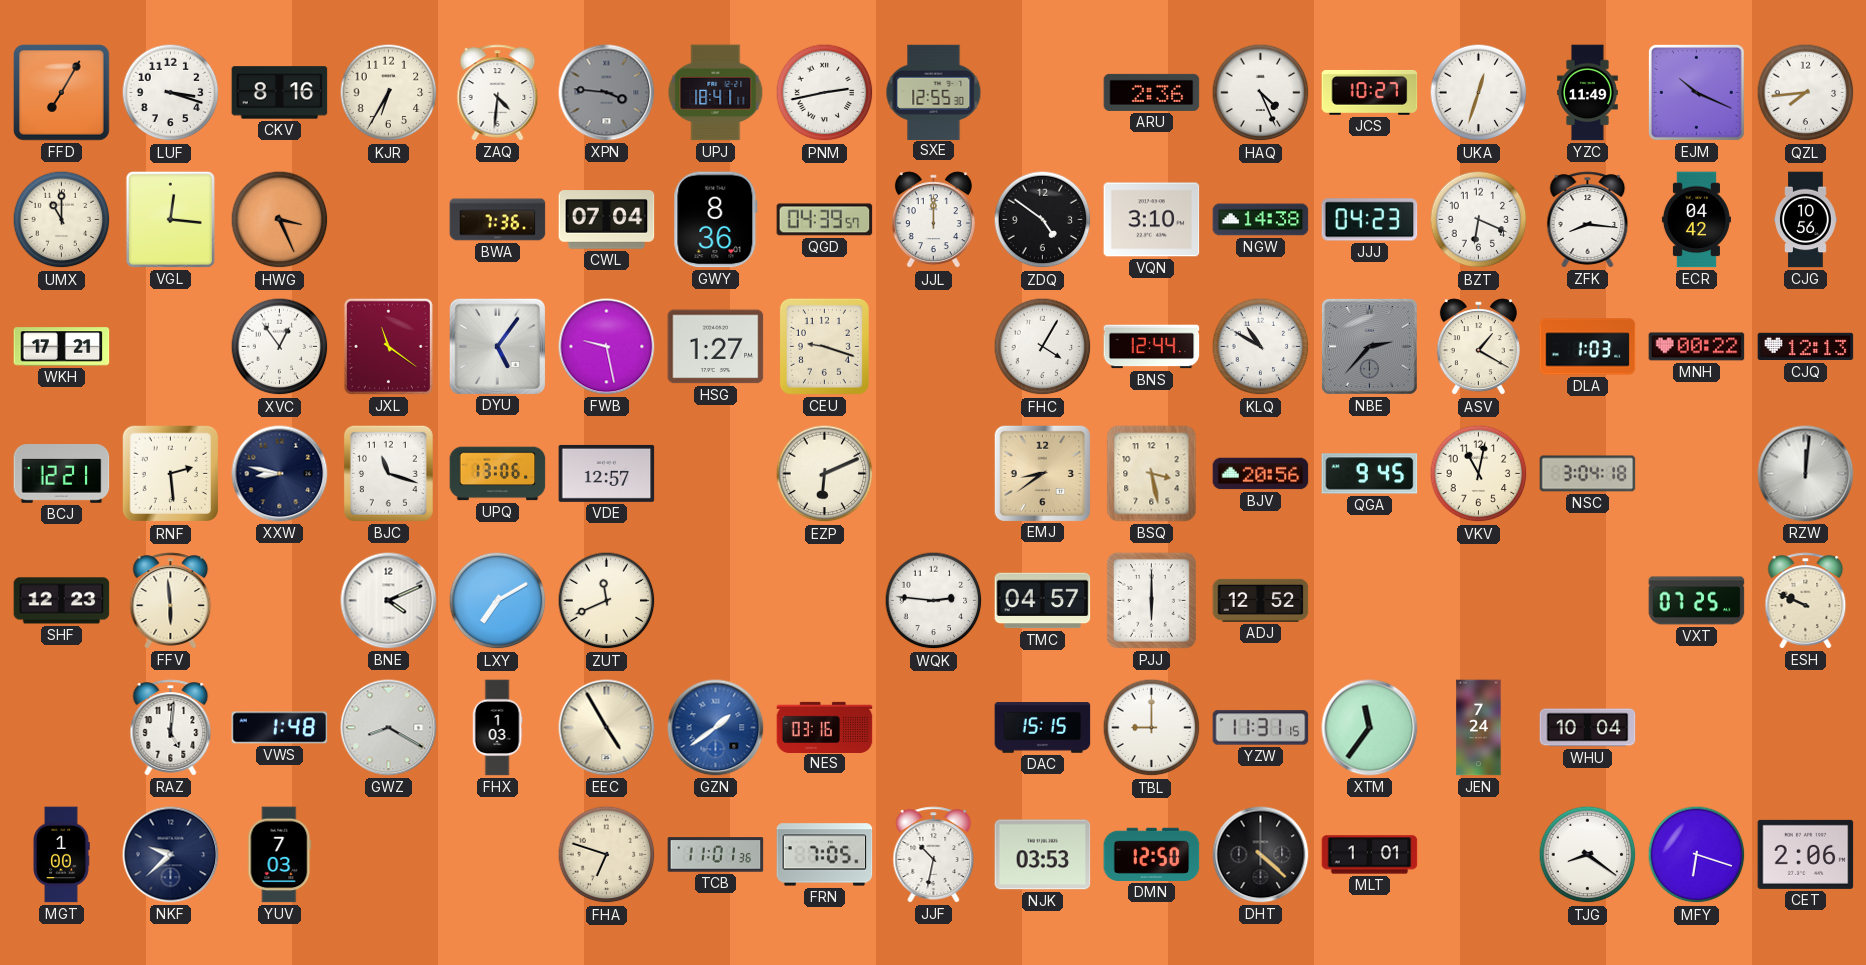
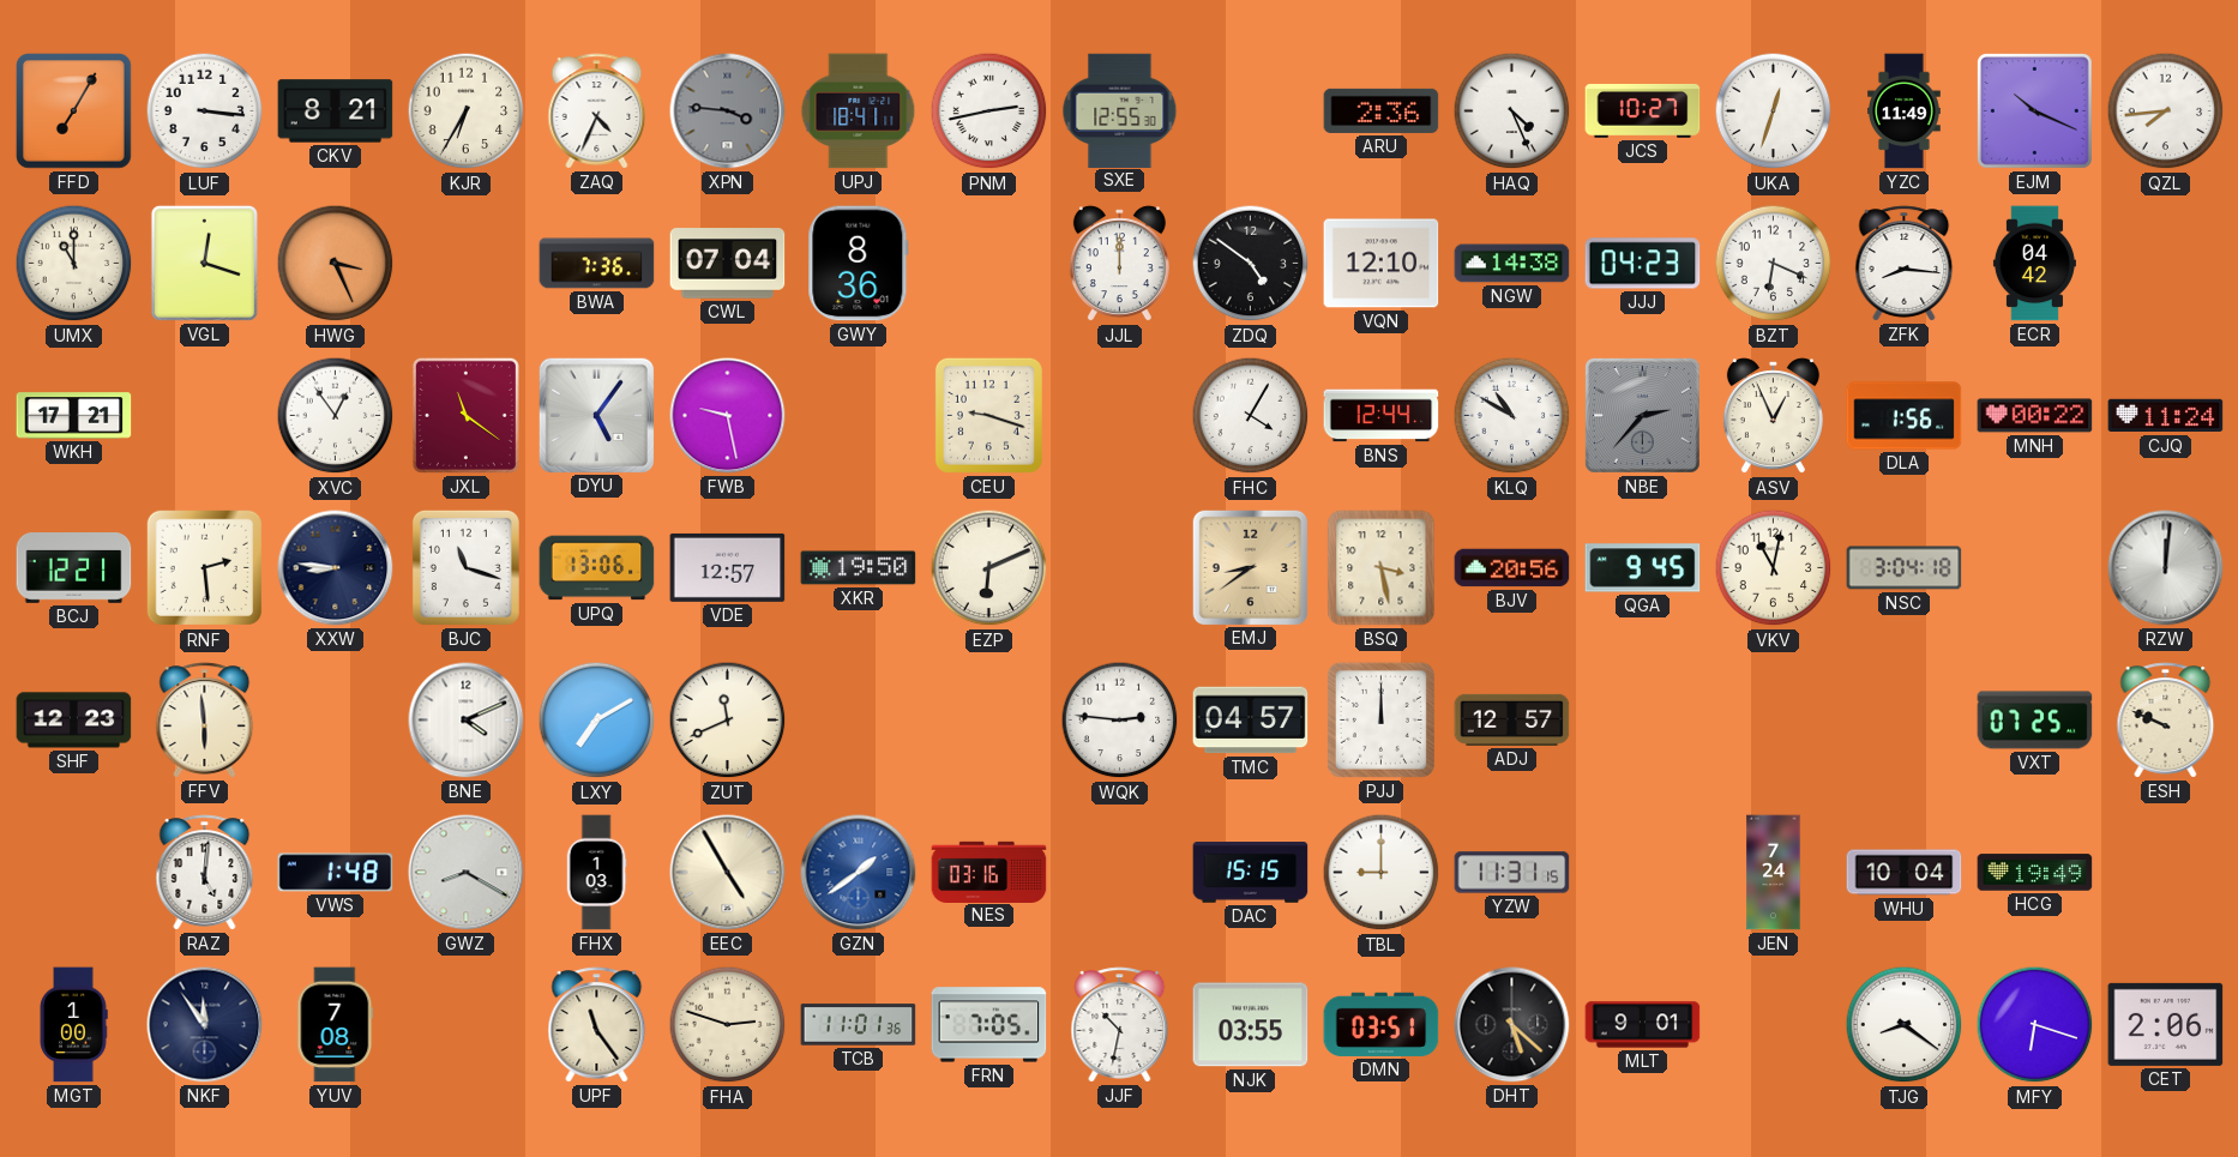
LUF: 3:18 -> 3:16
CKV: 8:16 -> 8:21
ZAQ: 4:31 -> 4:34
VGL: 12:16 -> 12:18
QGD: 04:39 -> none
VQN: 3:10 -> 12:10
CJG: 10:56 -> none
HSG: 1:27 -> none
ASV: 1:20 -> 12:56
DLA: 1:03 -> 1:56
CJQ: 12:13 -> 11:24
XXW: 8:47 -> 8:46
XKR: none -> 19:50
PJJ: 6:00 -> 12:00
ADJ: 12:52 -> 12:57
XTM: 11:36 -> none
HCG: none -> 19:49
NKF: 9:38 -> 11:54
YUV: 7:03 -> 7:08
UPF: none -> 11:24
FHA: 6:48 -> 2:48
NJK: 03:53 -> 03:55
DMN: 12:50 -> 03:51
DHT: 4:22 -> 5:22
MLT: 1:01 -> 9:01
